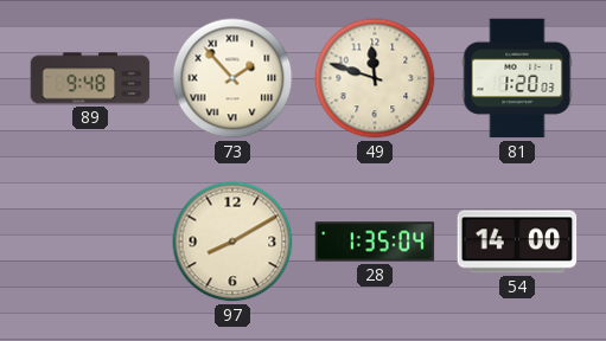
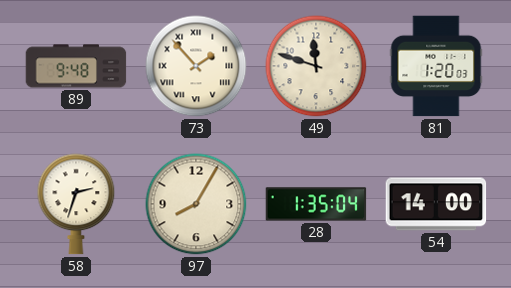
58: none -> 2:33
97: 8:10 -> 8:05
